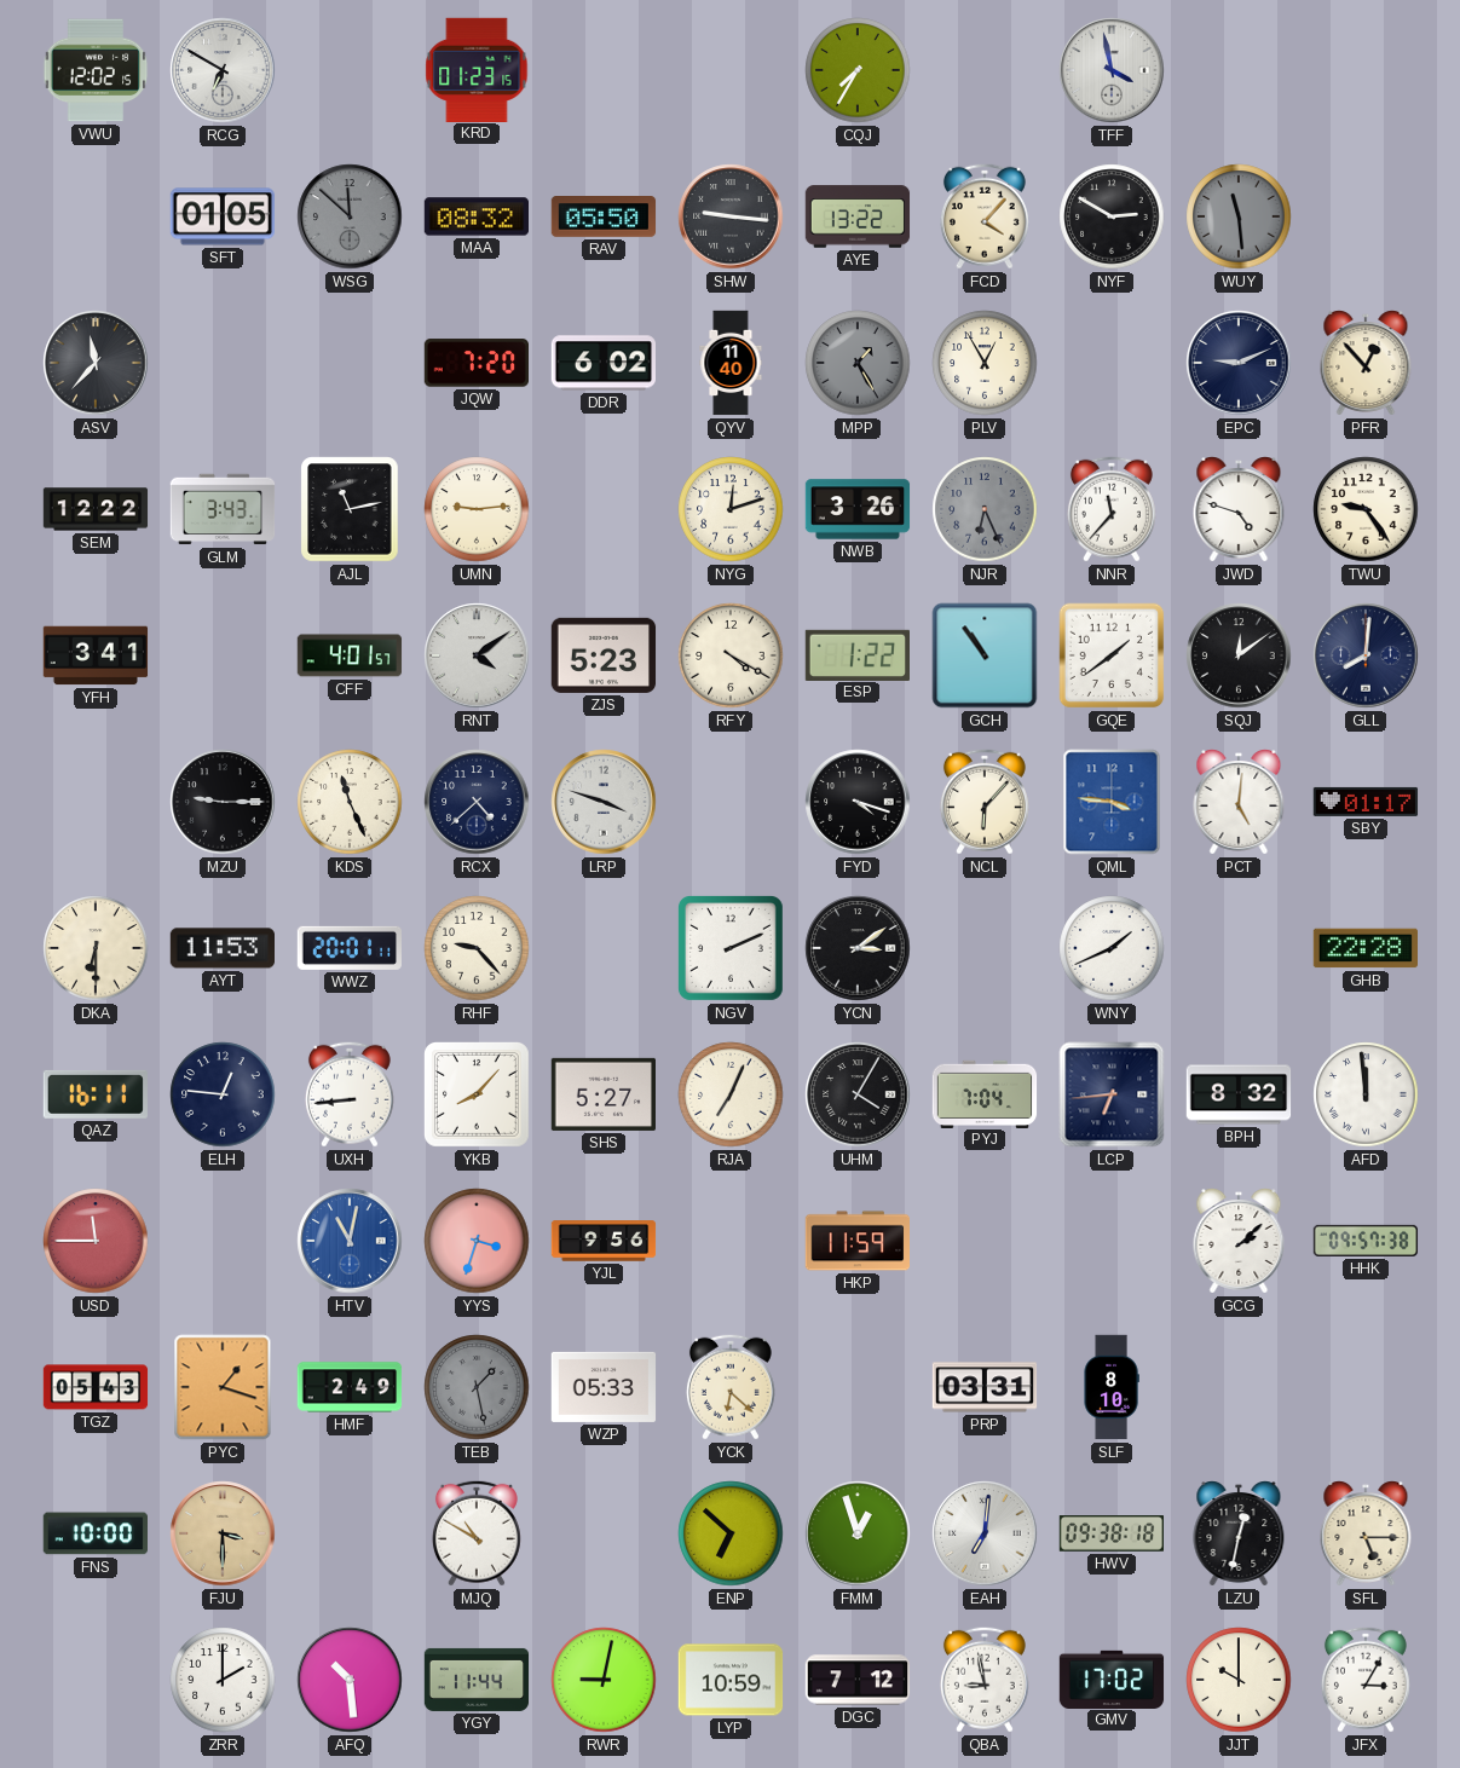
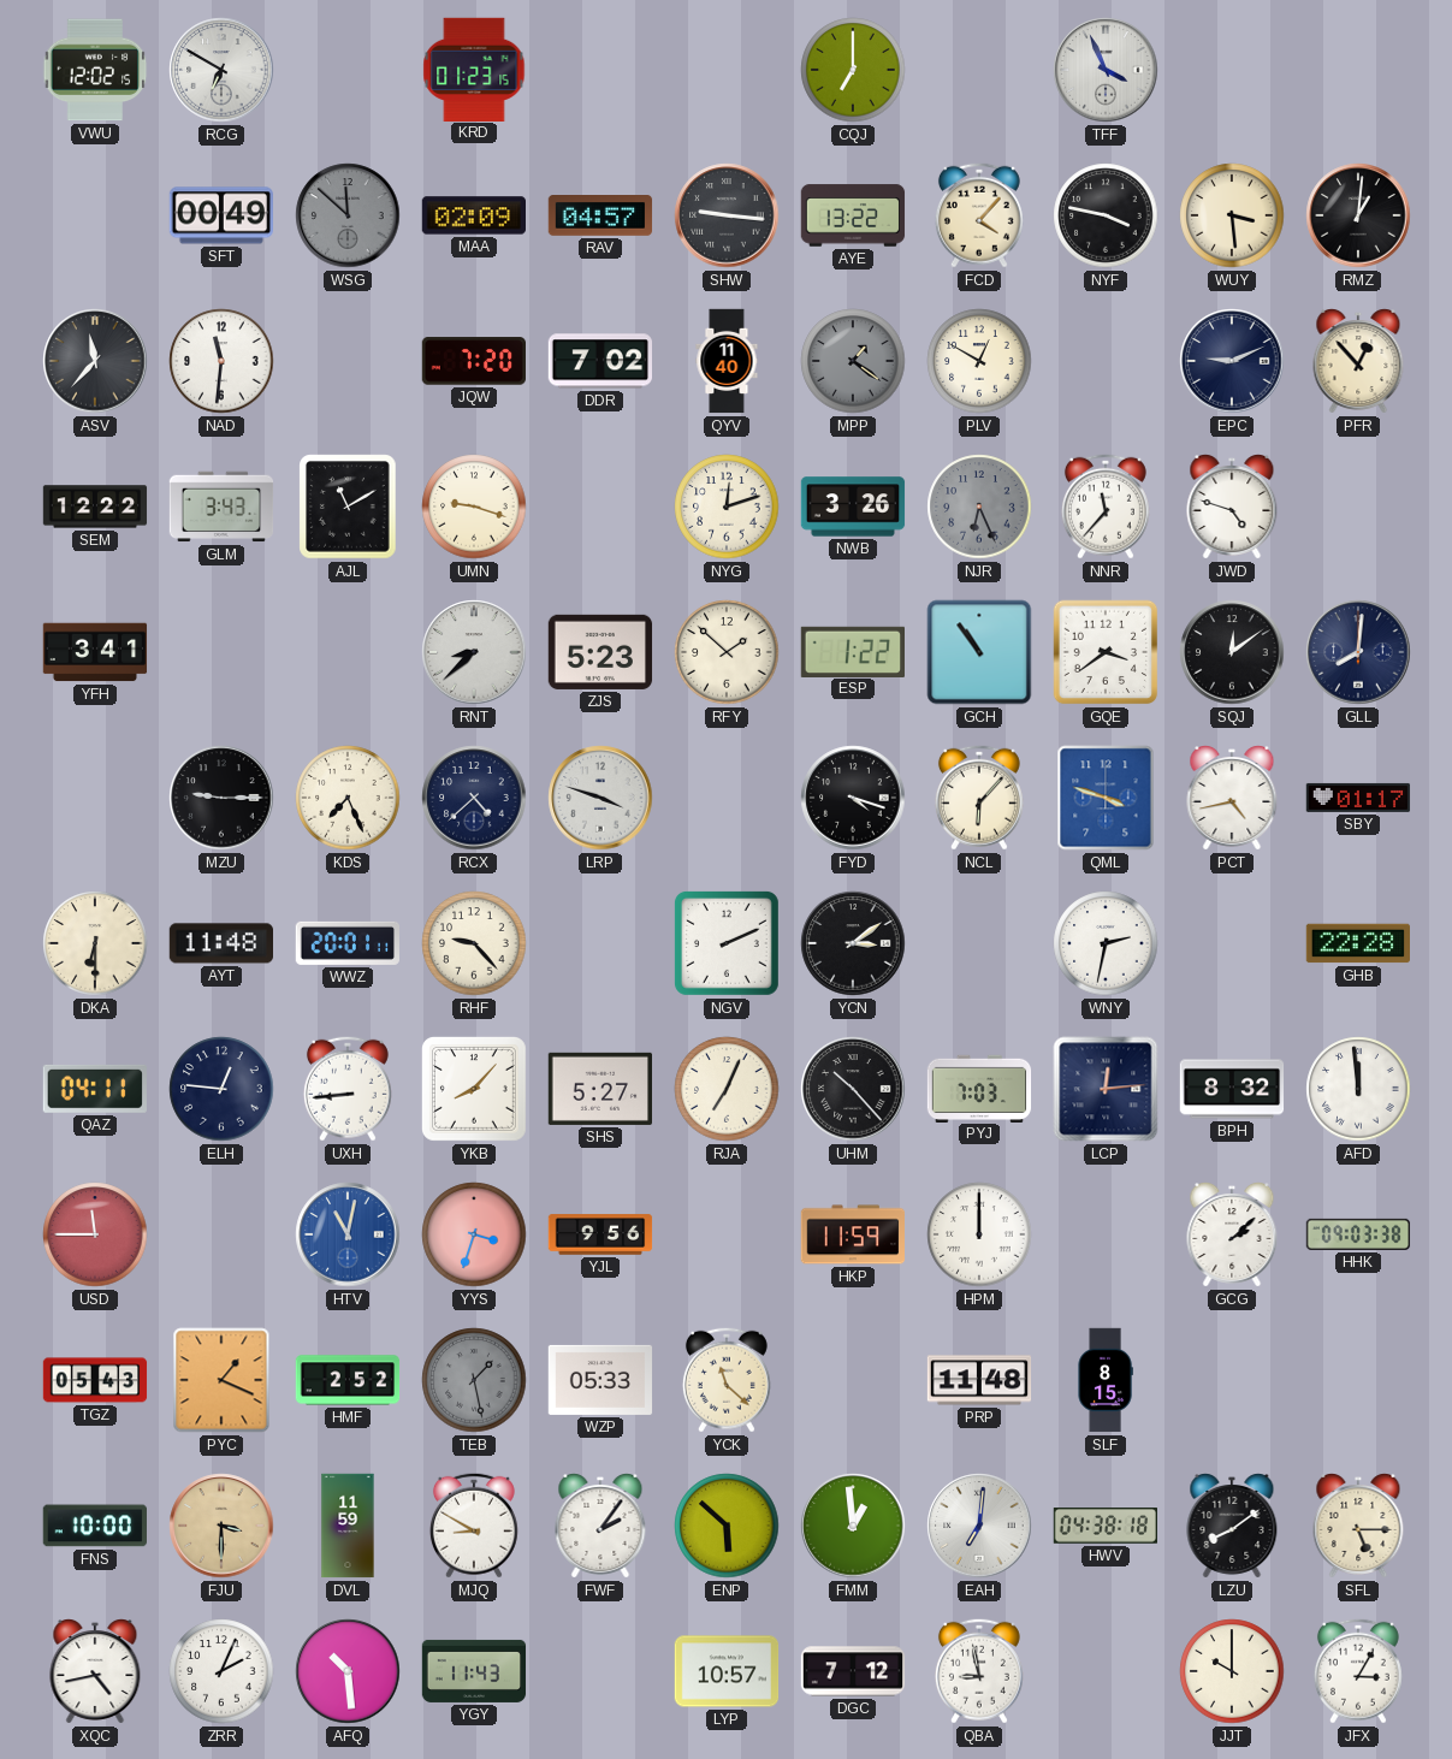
CQJ: 7:35 -> 7:00
TFF: 3:58 -> 3:56
SFT: 01:05 -> 00:49
MAA: 08:32 -> 02:09
RAV: 05:50 -> 04:57
NYF: 2:50 -> 3:47
WUY: 11:29 -> 3:29
WUY dial: grey -> cream
RMZ: none -> 1:01
NAD: none -> 11:31
DDR: 6:02 -> 7:02
MPP: 1:25 -> 1:21
PLV: 12:55 -> 12:50
AJL: 11:13 -> 11:10
UMN: 9:14 -> 9:18
TWU: 9:24 -> none
CFF: 4:01 -> none
RNT: 4:09 -> 8:38
RFY: 4:20 -> 1:52
GQE: 1:39 -> 3:39
KDS: 11:26 -> 7:26
QML: 3:46 -> 3:48
PCT: 5:01 -> 4:43
AYT: 11:53 -> 11:48
WNY: 1:41 -> 2:32
QAZ: 16:11 -> 04:11
UHM: 4:05 -> 10:23
PYJ: 7:04 -> 7:03
LCP: 6:44 -> 12:14
HPM: none -> 12:00
HHK: 09:57 -> 09:03
PYC: 1:18 -> 1:19
HMF: 2:49 -> 2:52
YCK: 6:22 -> 11:22
PRP: 03:31 -> 11:48
SLF: 8:10 -> 8:15
DVL: none -> 11:59
MJQ: 10:50 -> 8:50
FWF: none -> 2:06
ENP: 6:52 -> 5:52
FMM: 12:57 -> 12:59
HWV: 09:38 -> 04:38
LZU: 12:32 -> 8:09
XQC: none -> 4:43
ZRR: 2:00 -> 2:04
YGY: 11:44 -> 11:43
RWR: 9:02 -> none
LYP: 10:59 -> 10:57
GMV: 17:02 -> none
